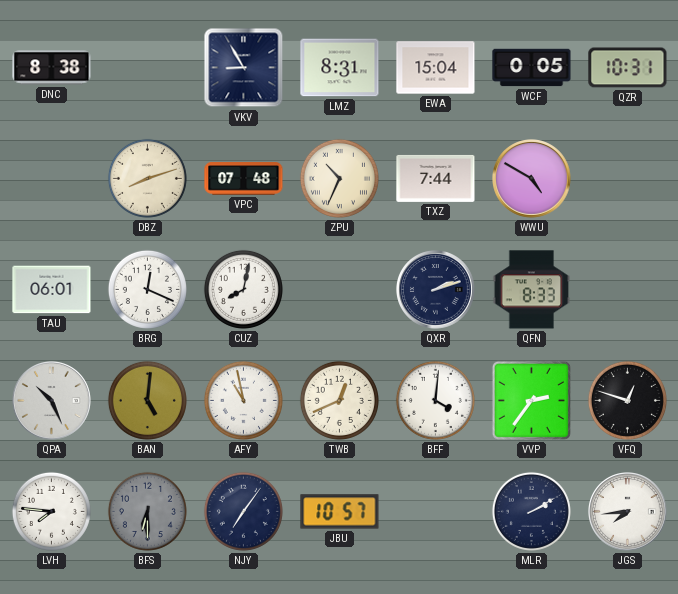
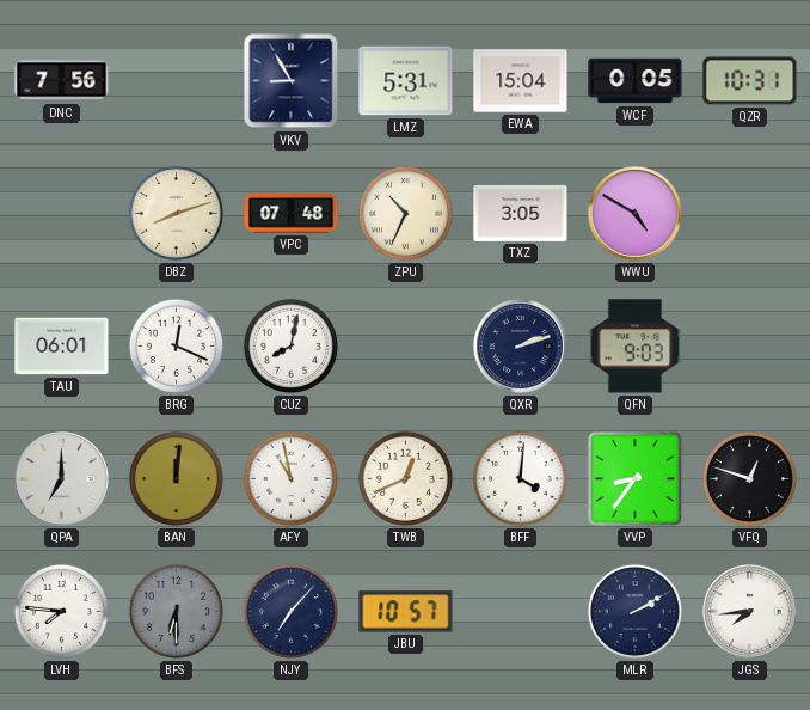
DNC: 8:38 -> 7:56
LMZ: 8:31 -> 5:31
TXZ: 7:44 -> 3:05
QFN: 8:33 -> 9:03
QPA: 10:26 -> 7:00
BAN: 5:01 -> 12:01
VVP: 2:36 -> 8:36
NJY: 7:06 -> 7:07
